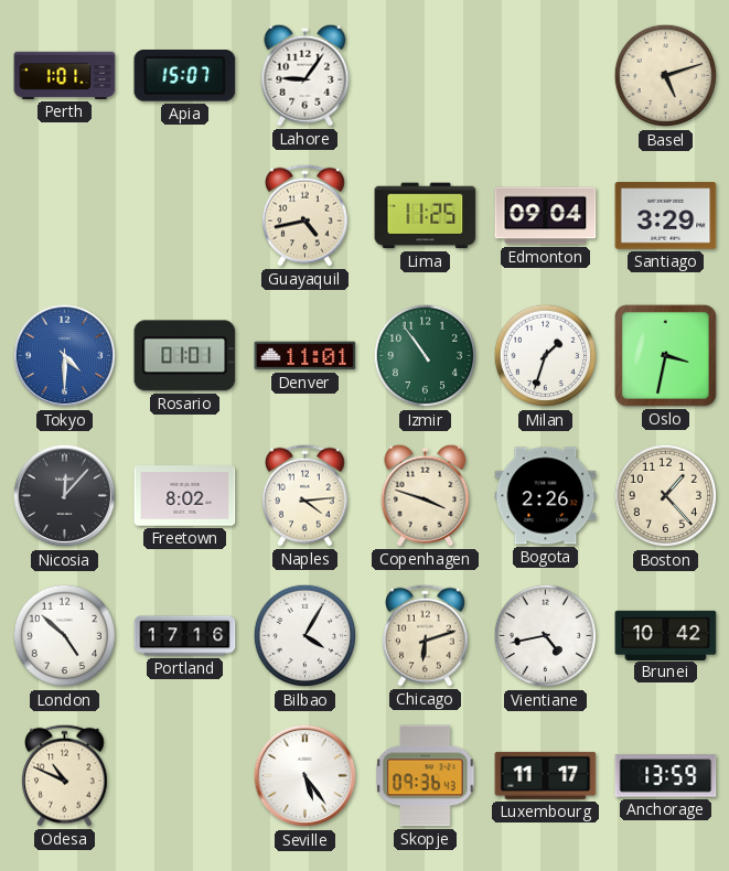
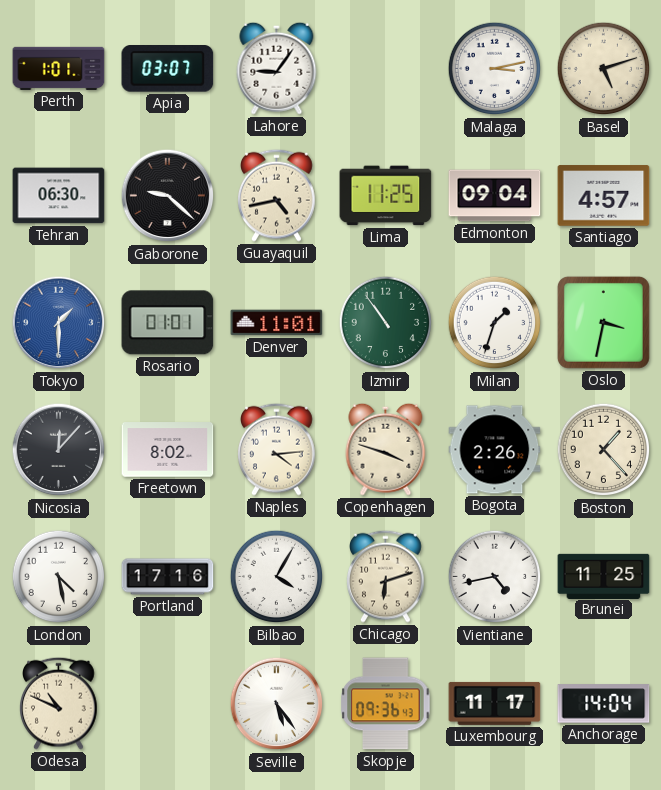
Apia: 15:07 -> 03:07
Malaga: none -> 3:13
Tehran: none -> 06:30
Gaborone: none -> 9:22
Santiago: 3:29 -> 4:57
Tokyo: 4:30 -> 1:30
London: 4:52 -> 4:28
Brunei: 10:42 -> 11:25
Anchorage: 13:59 -> 14:04
